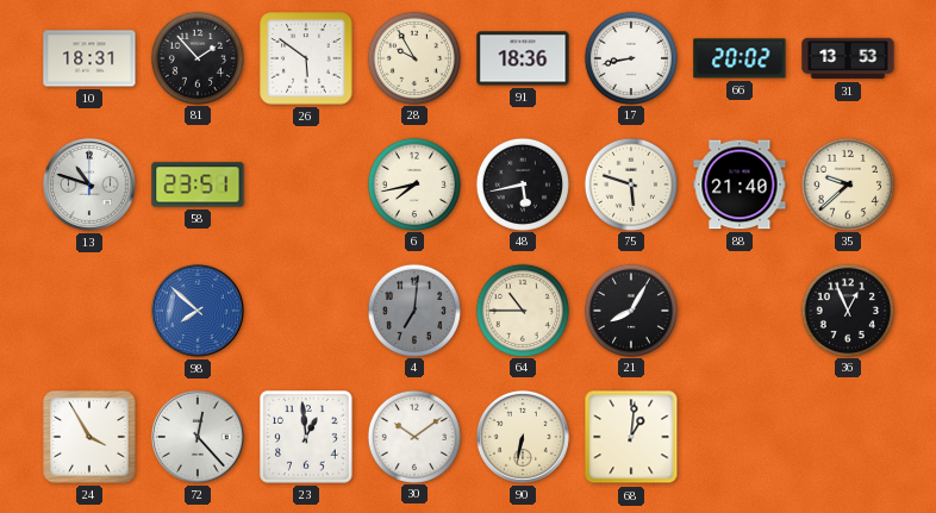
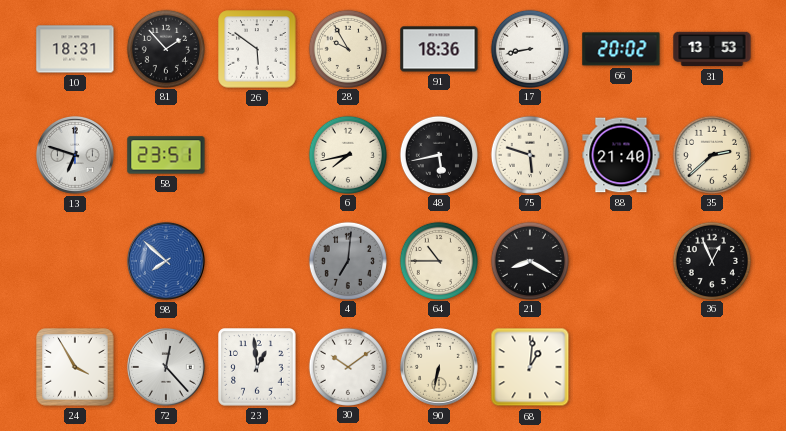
13: 10:48 -> 6:48
35: 9:38 -> 2:38
21: 8:05 -> 8:20
